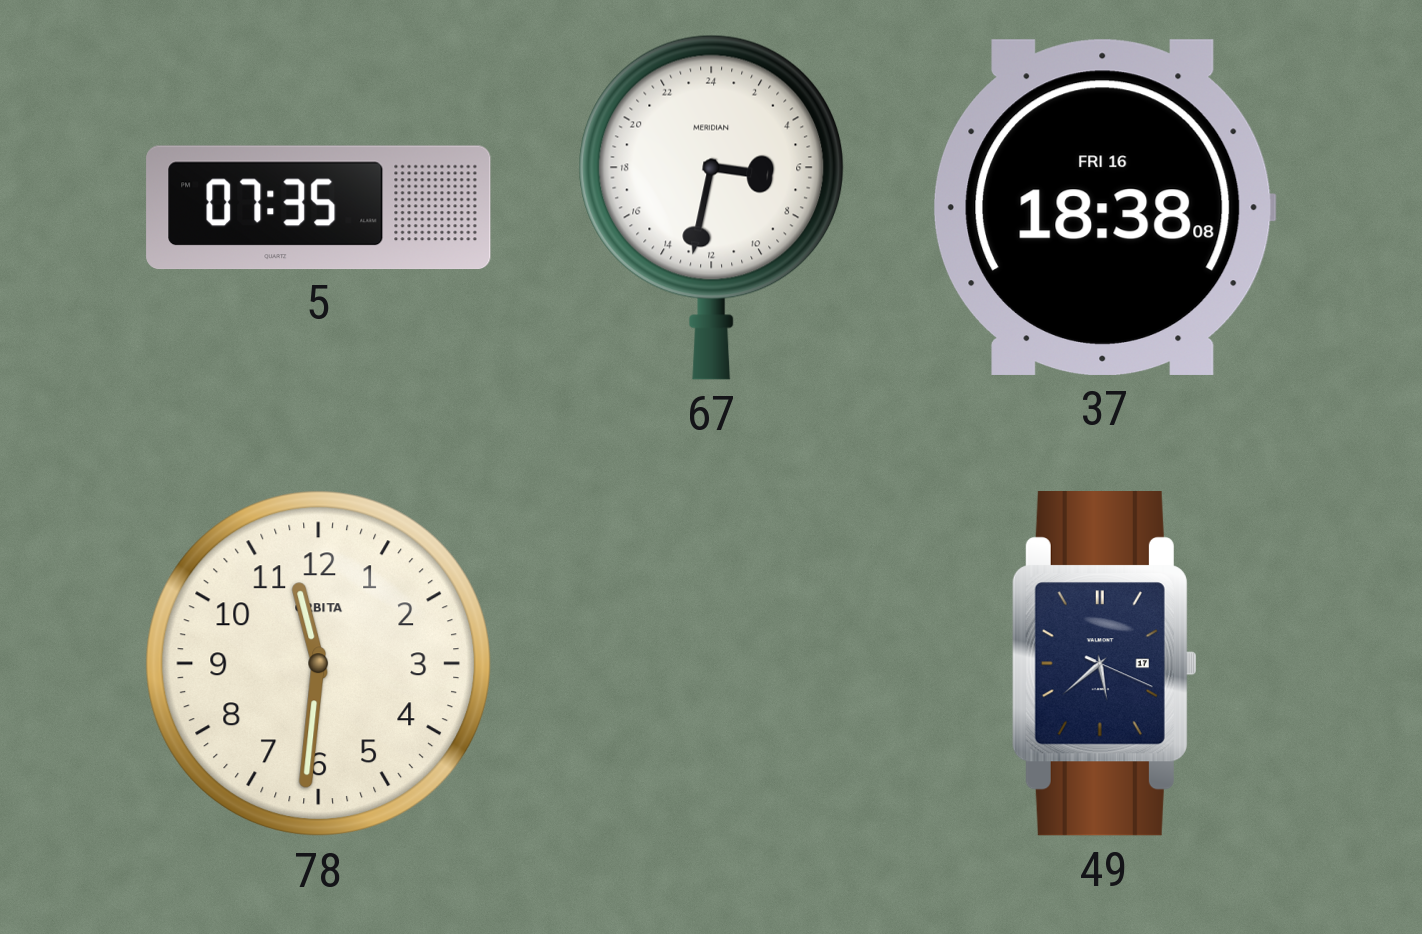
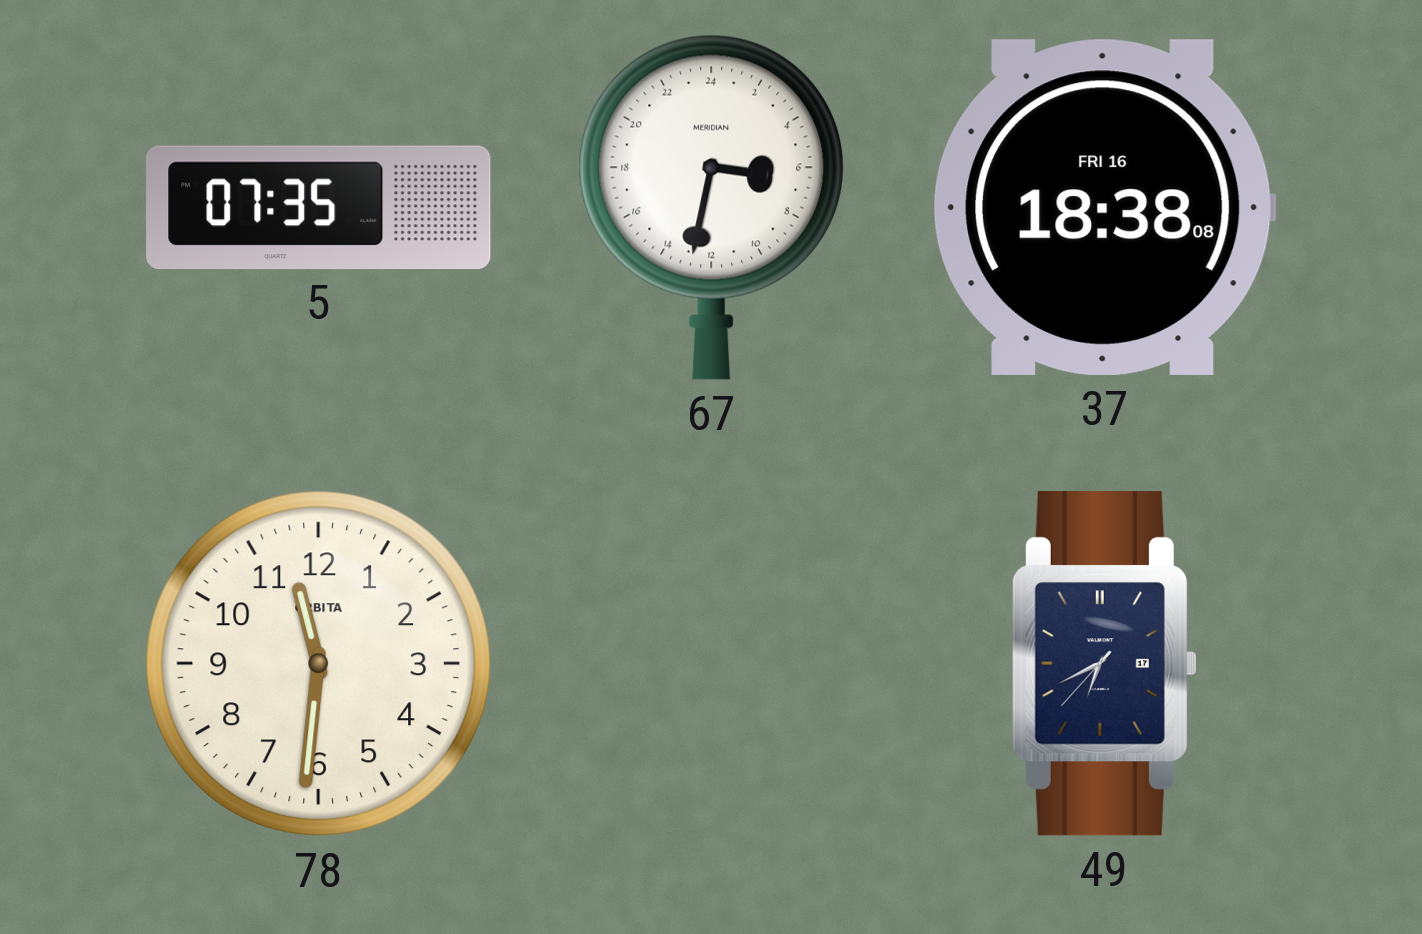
49: 5:38 -> 6:40
